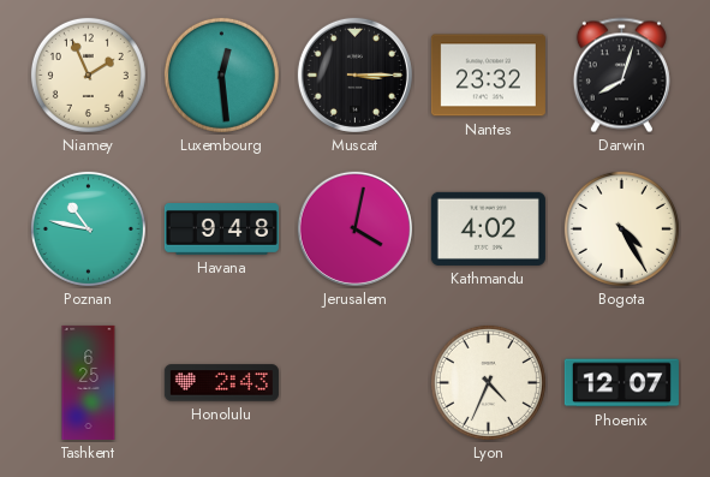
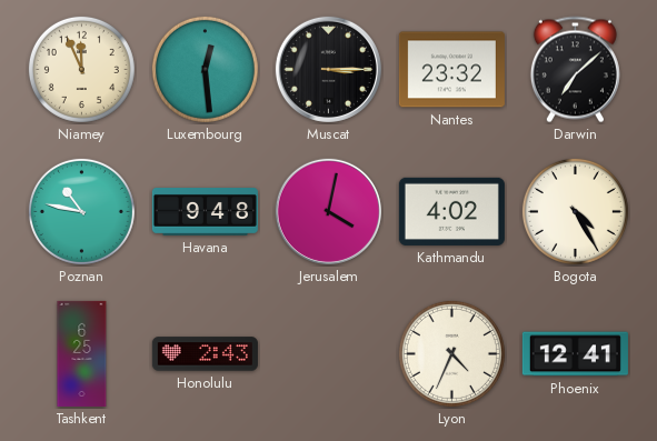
Niamey: 1:56 -> 11:56
Darwin: 8:03 -> 7:08
Phoenix: 12:07 -> 12:41
